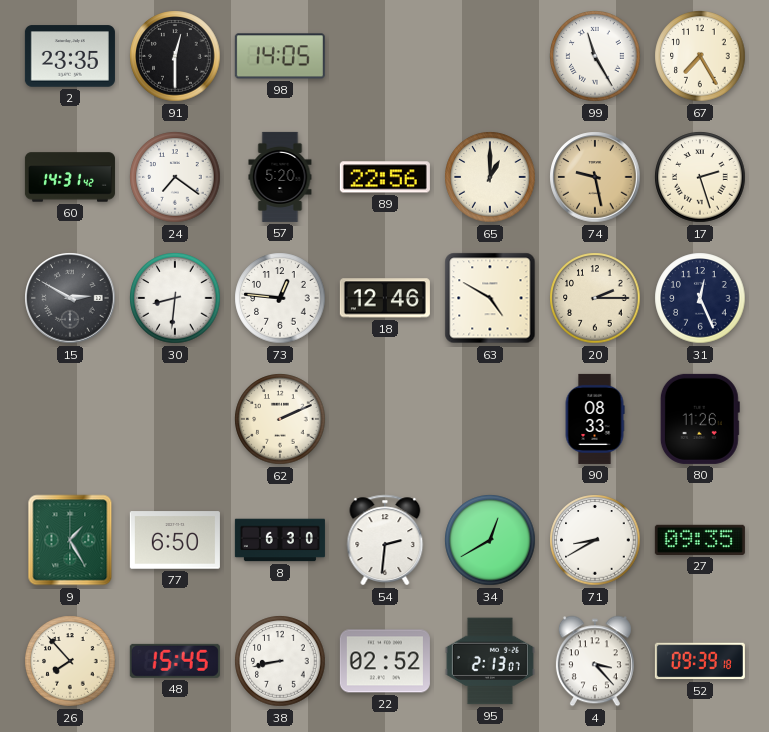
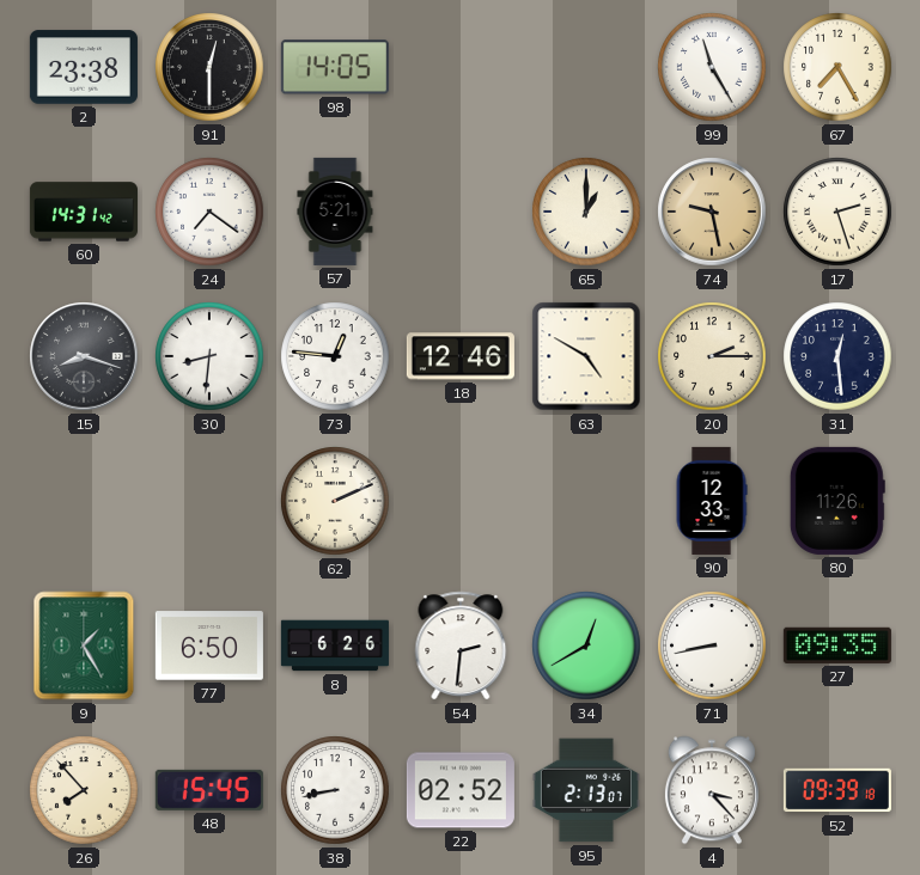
2: 23:35 -> 23:38
57: 5:20 -> 5:21
89: 22:56 -> none
15: 2:50 -> 8:18
31: 12:26 -> 12:29
90: 08:33 -> 12:33
8: 6:30 -> 6:26
71: 8:40 -> 8:43
